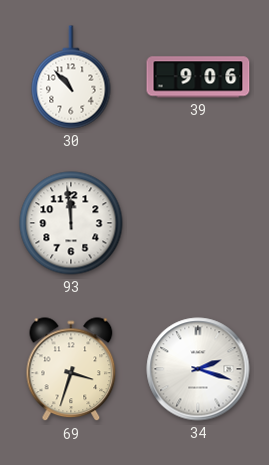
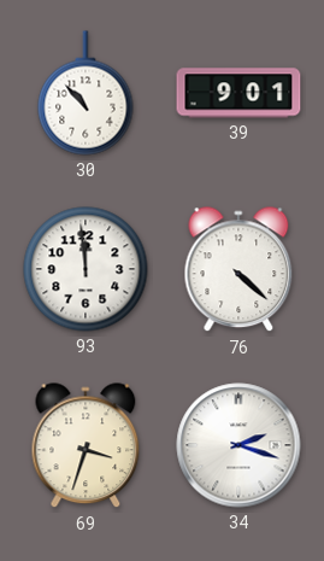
39: 9:06 -> 9:01
76: none -> 4:22
